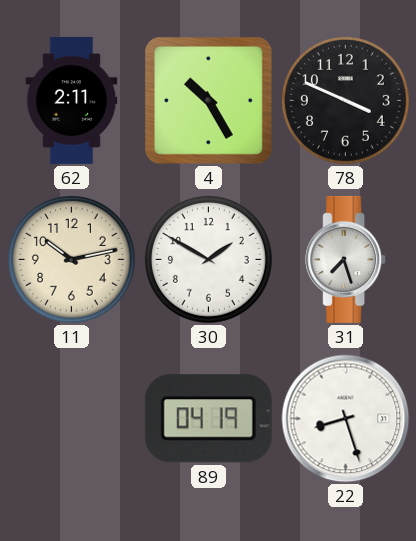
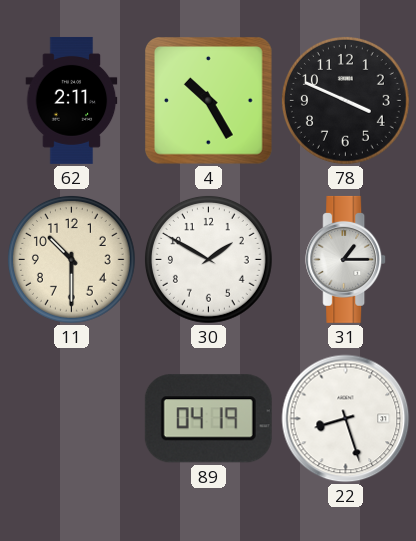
11: 10:13 -> 10:30
31: 7:27 -> 1:15
